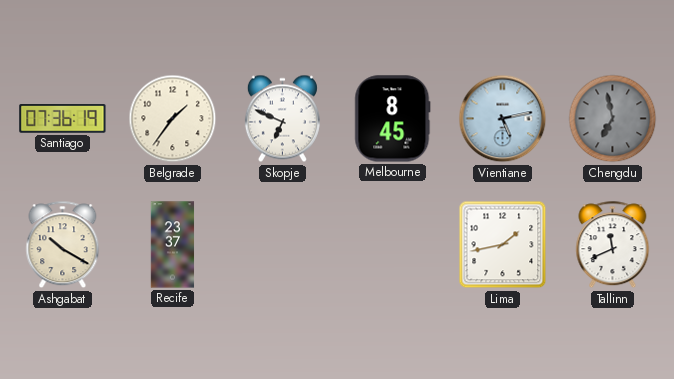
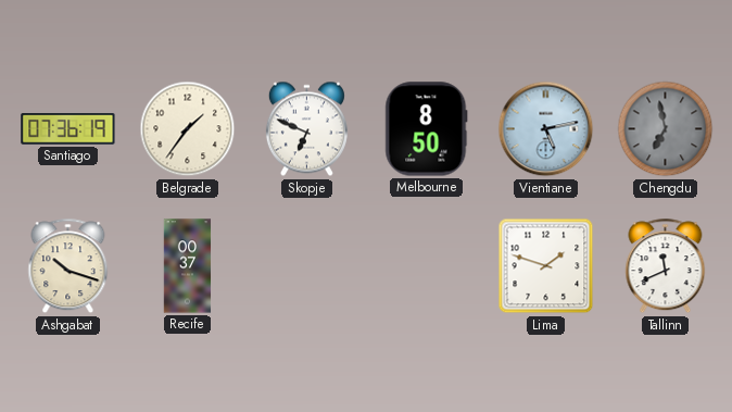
Melbourne: 8:45 -> 8:50
Ashgabat: 10:20 -> 10:18
Recife: 23:37 -> 00:37
Lima: 1:43 -> 1:48
